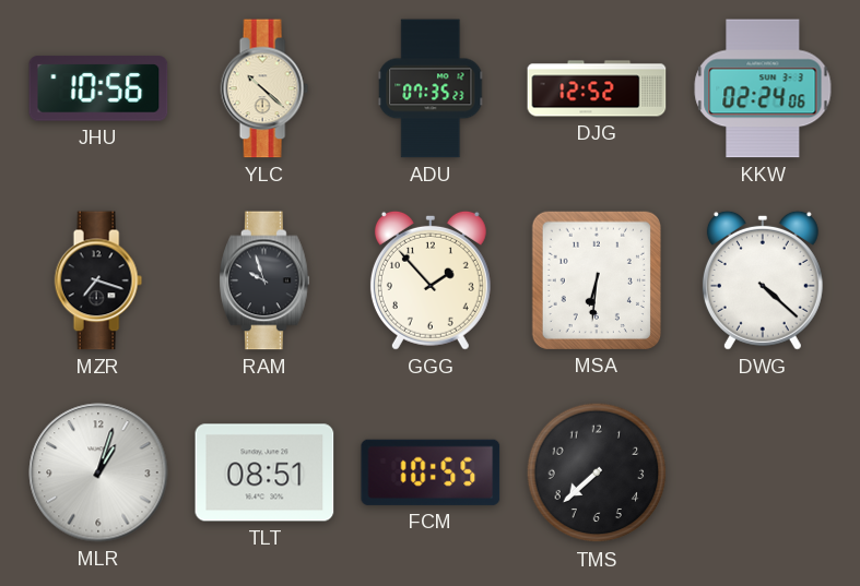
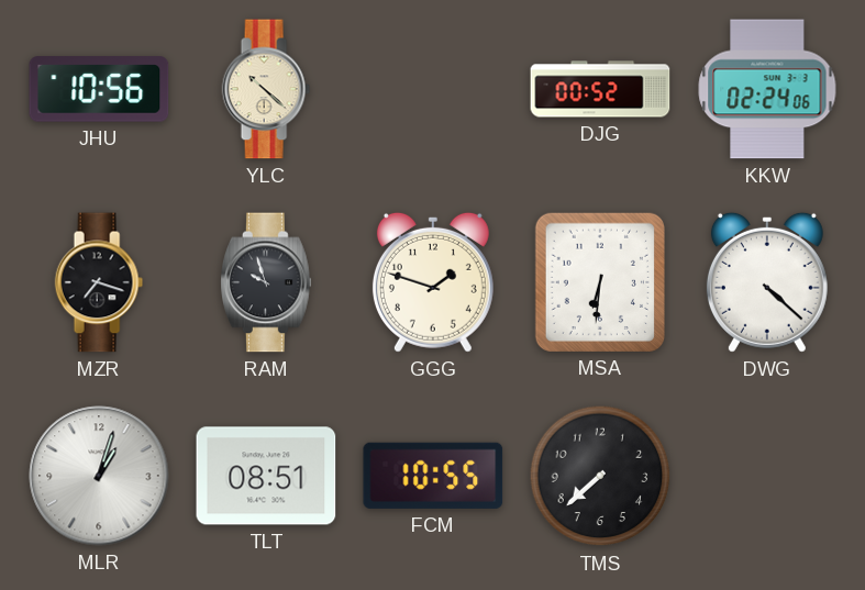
ADU: 07:35 -> none
DJG: 12:52 -> 00:52
GGG: 1:53 -> 1:48
